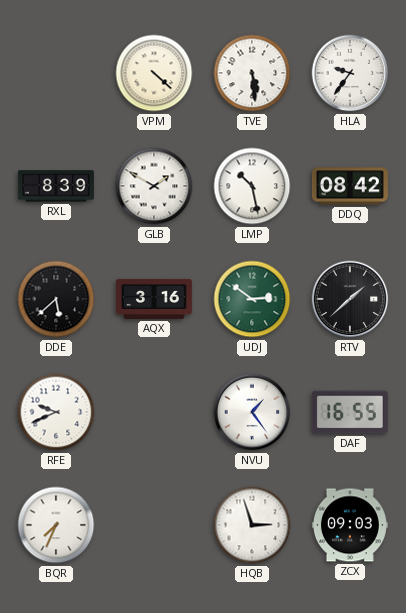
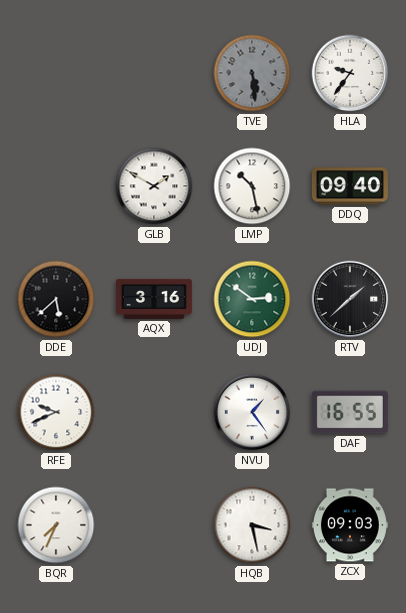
VPM: 4:22 -> none
TVE dial: white -> grey
RXL: 8:39 -> none
DDQ: 08:42 -> 09:40
HQB: 2:57 -> 3:28
